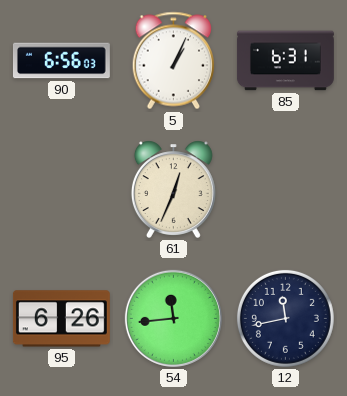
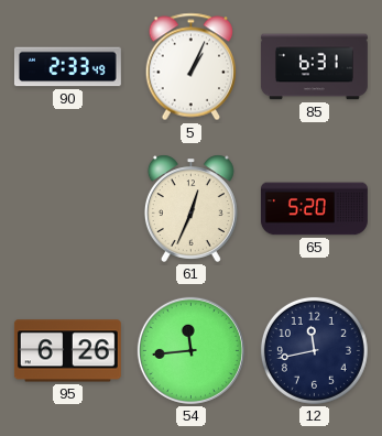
90: 6:56 -> 2:33
65: none -> 5:20
